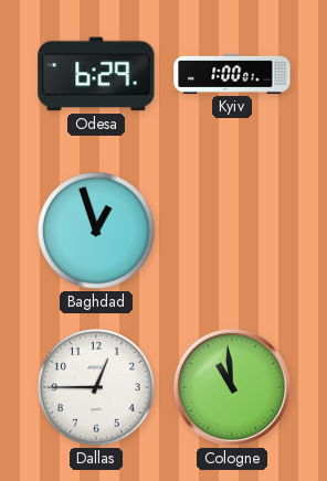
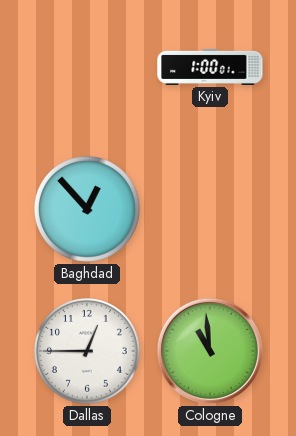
Odesa: 6:29 -> none
Baghdad: 12:57 -> 12:53
